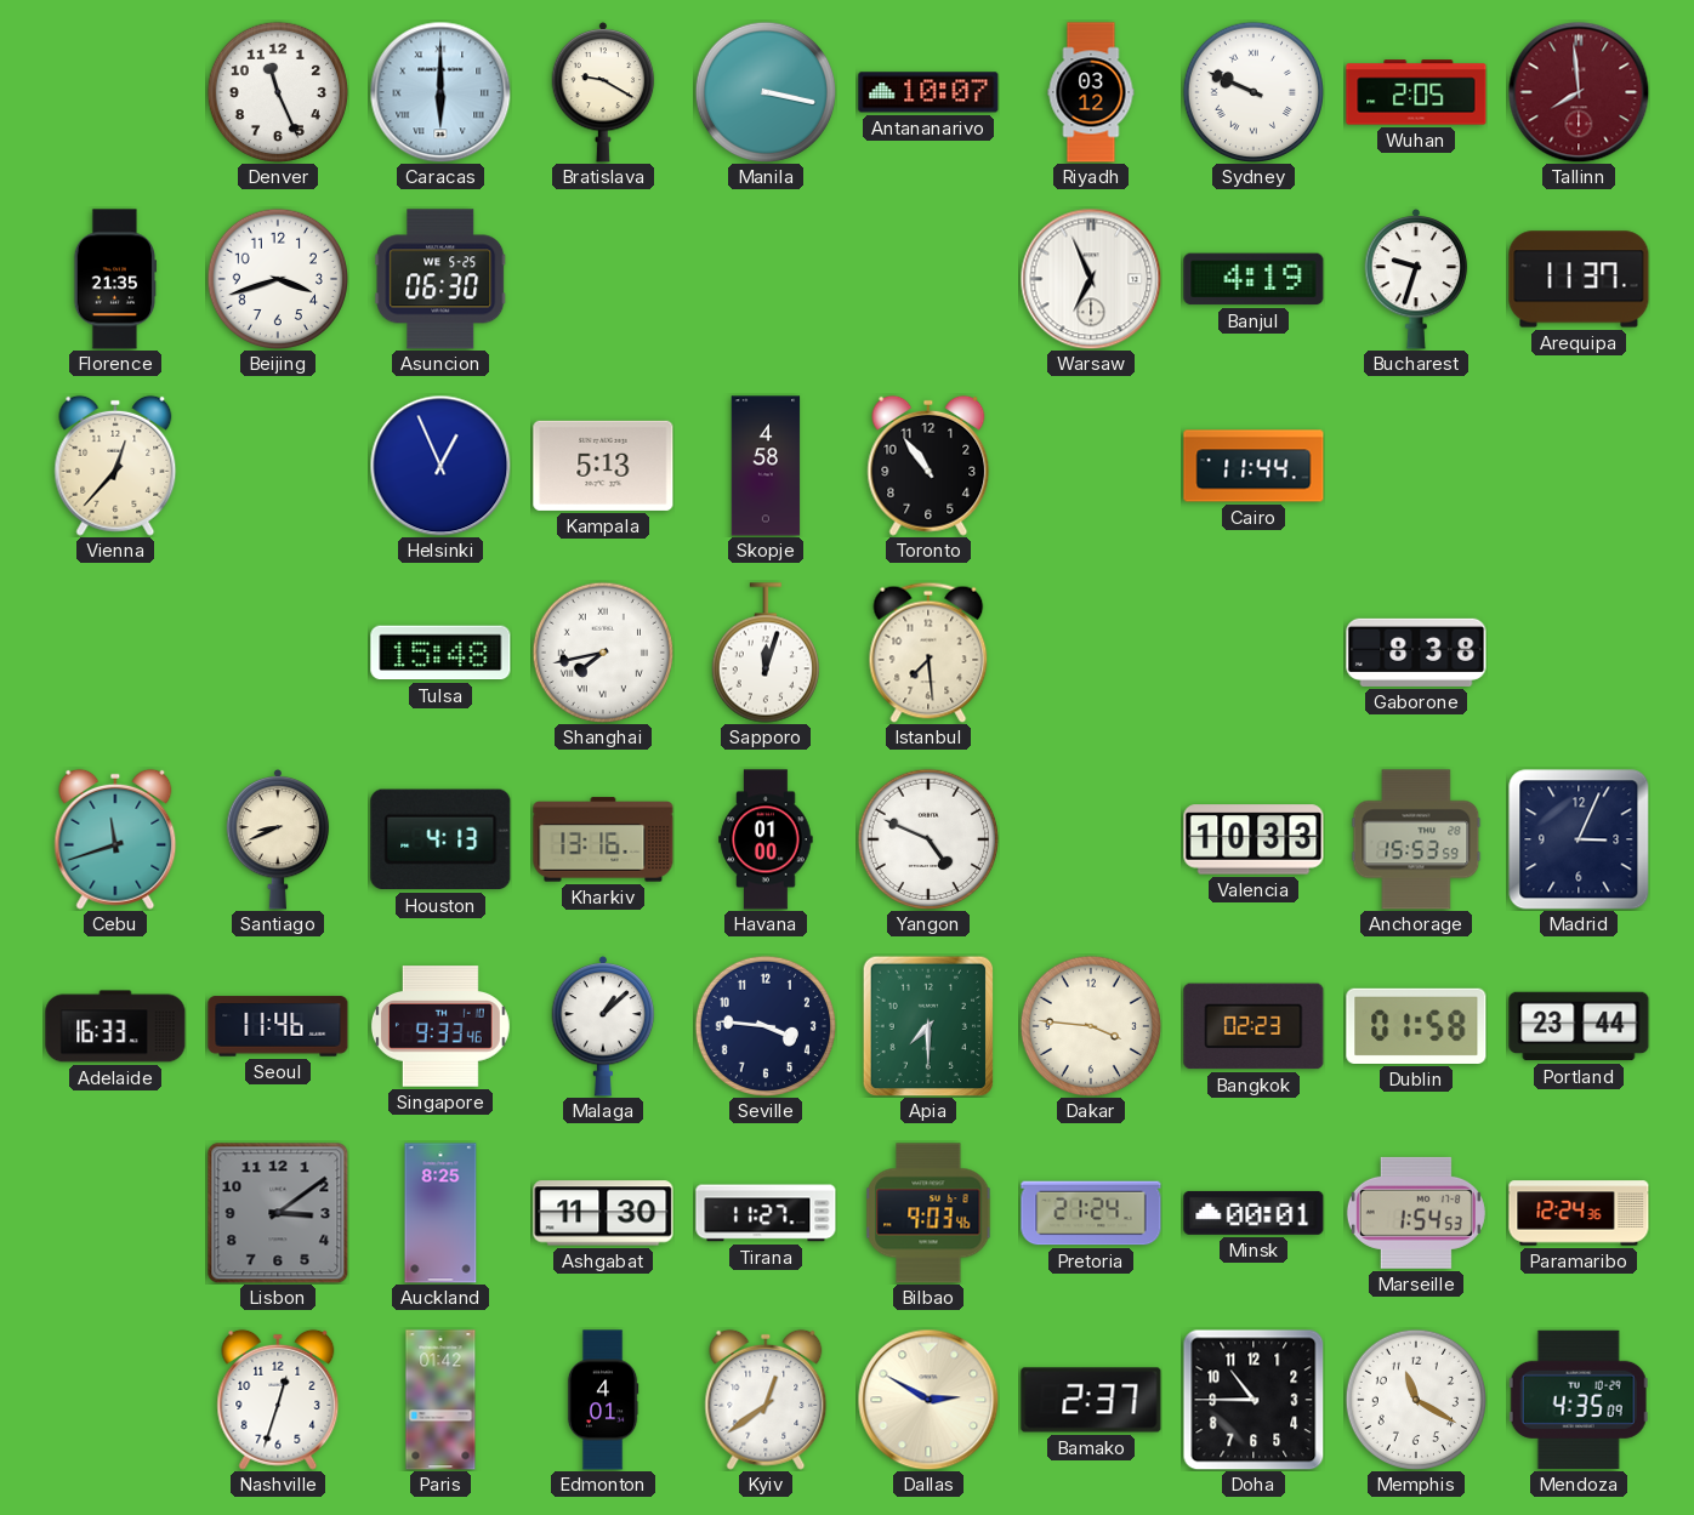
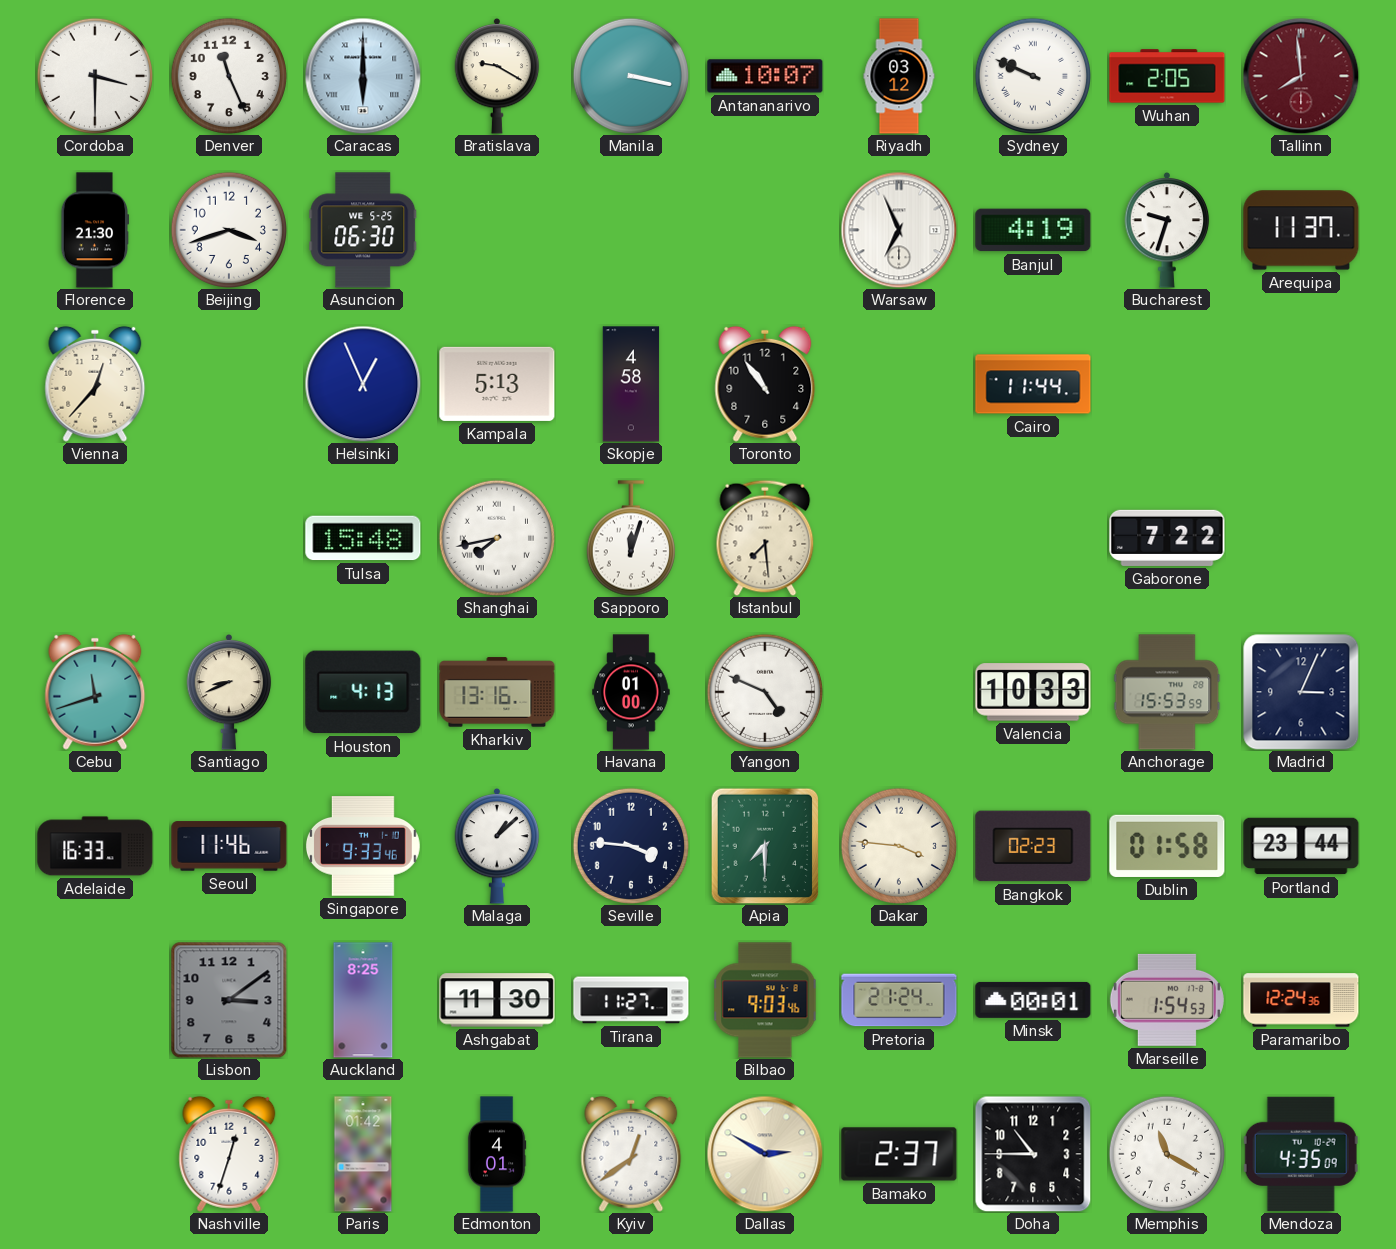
Cordoba: none -> 3:30
Florence: 21:35 -> 21:30
Gaborone: 8:38 -> 7:22
